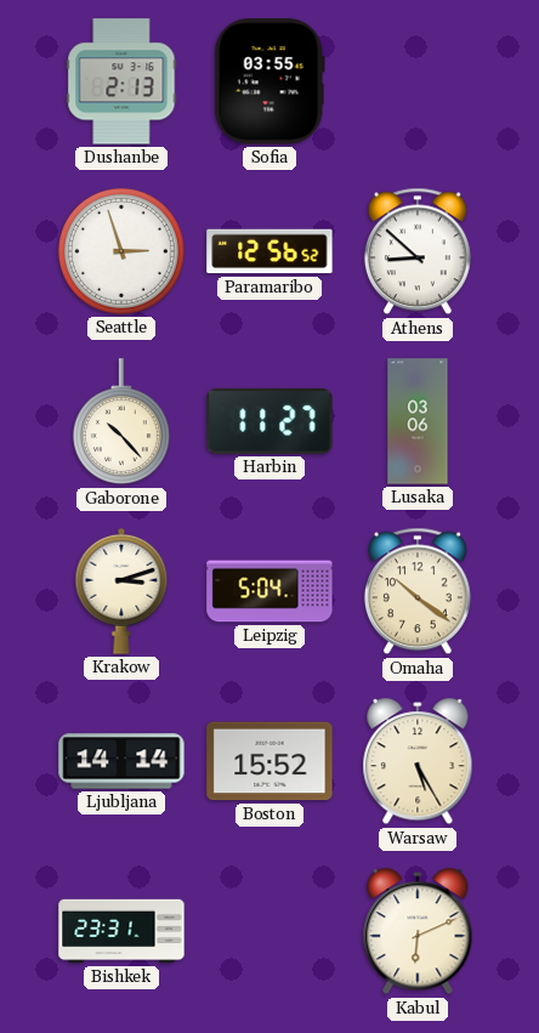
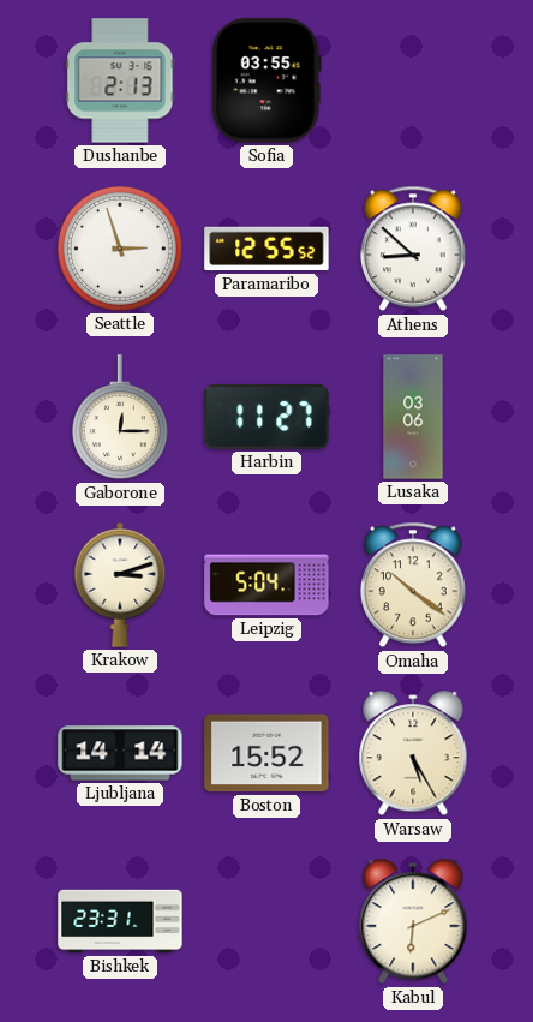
Paramaribo: 12:56 -> 12:55
Gaborone: 10:23 -> 12:15
